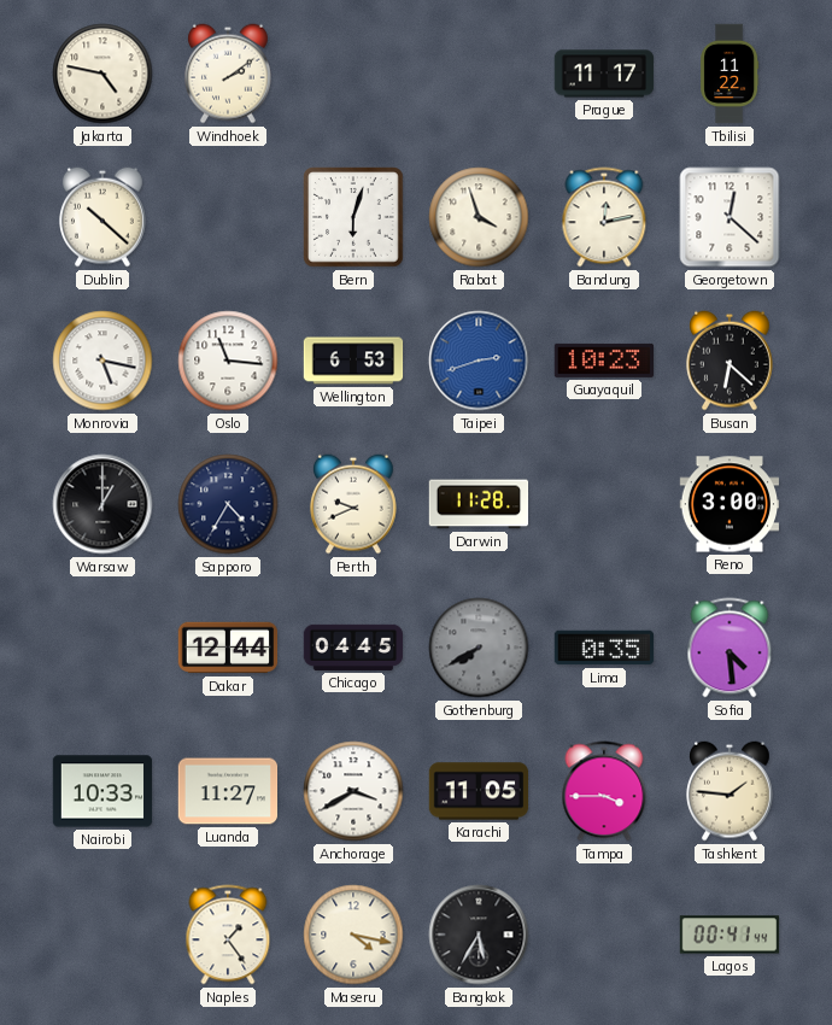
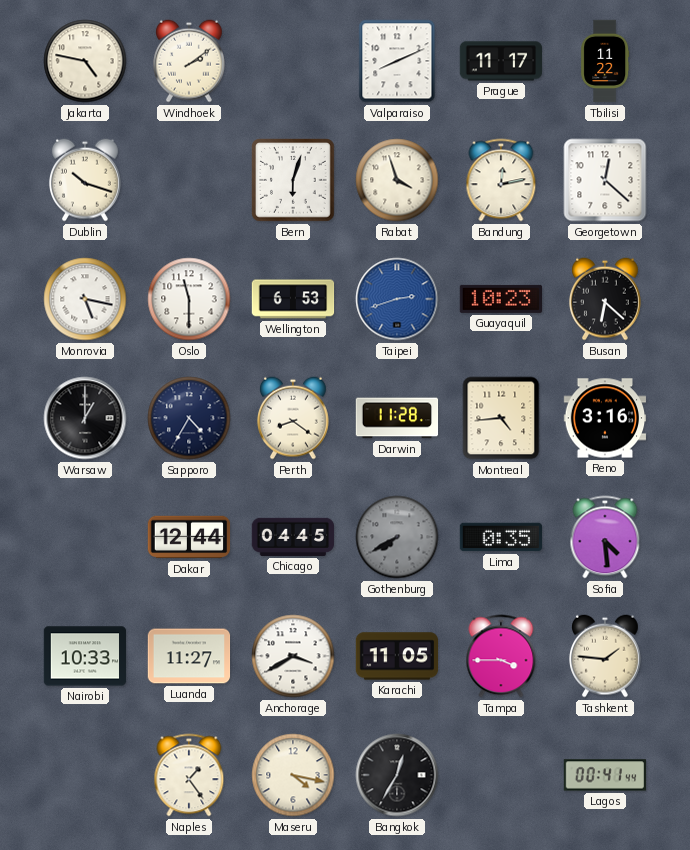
Valparaiso: none -> 8:11
Dublin: 10:22 -> 10:18
Oslo: 11:16 -> 11:30
Perth: 9:41 -> 8:21
Montreal: none -> 4:44
Reno: 3:00 -> 3:16
Bangkok: 5:35 -> 12:35
